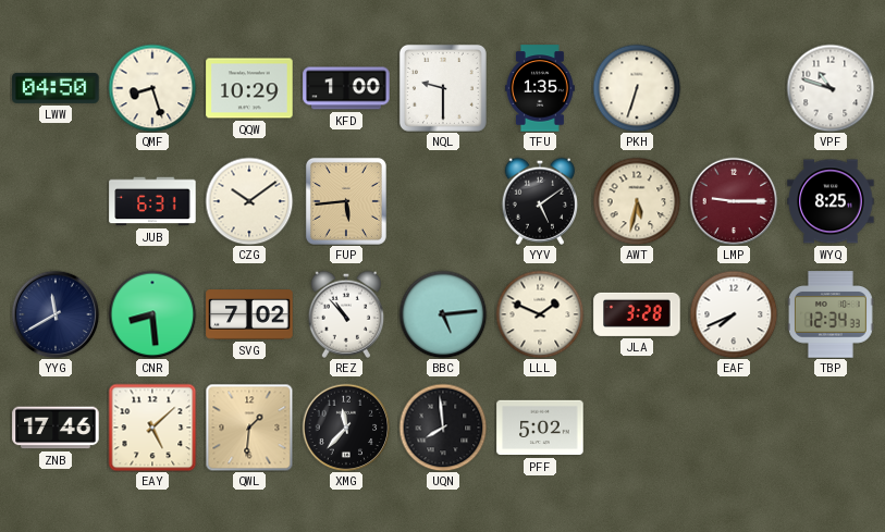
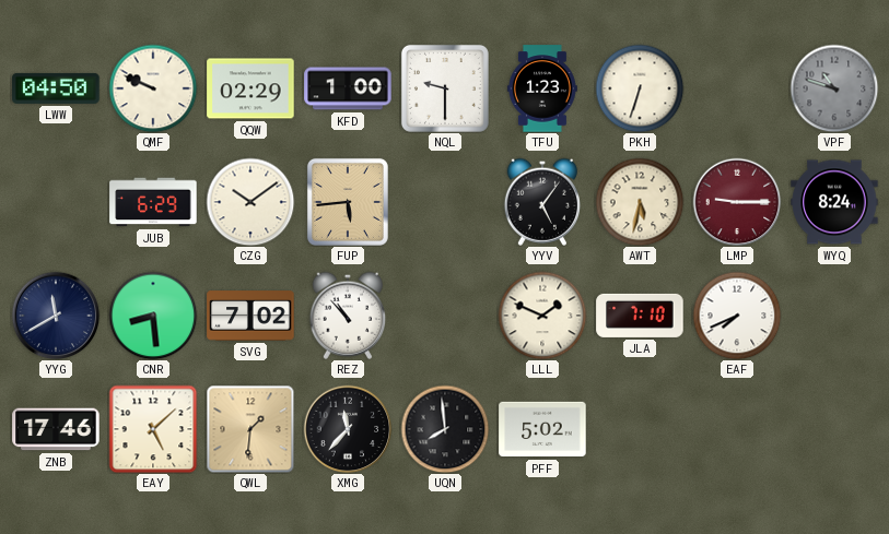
QMF: 8:27 -> 9:49
QQW: 10:29 -> 02:29
TFU: 1:35 -> 1:23
VPF dial: white -> grey
JUB: 6:31 -> 6:29
YYV: 5:09 -> 5:06
WYQ: 8:25 -> 8:24
BBC: 5:14 -> none
JLA: 3:28 -> 7:10
TBP: 12:34 -> none
